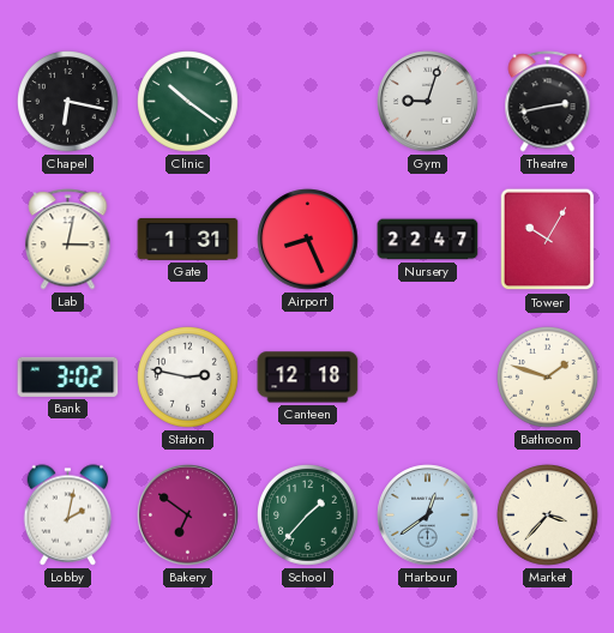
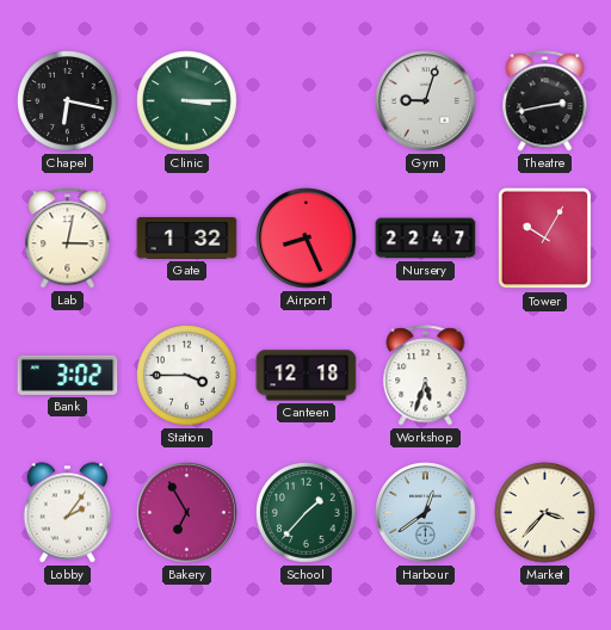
Clinic: 10:21 -> 3:15
Gate: 1:31 -> 1:32
Station: 2:47 -> 3:45
Workshop: none -> 5:33
Bathroom: 1:48 -> none
Lobby: 2:02 -> 2:06
Bakery: 6:51 -> 6:55
